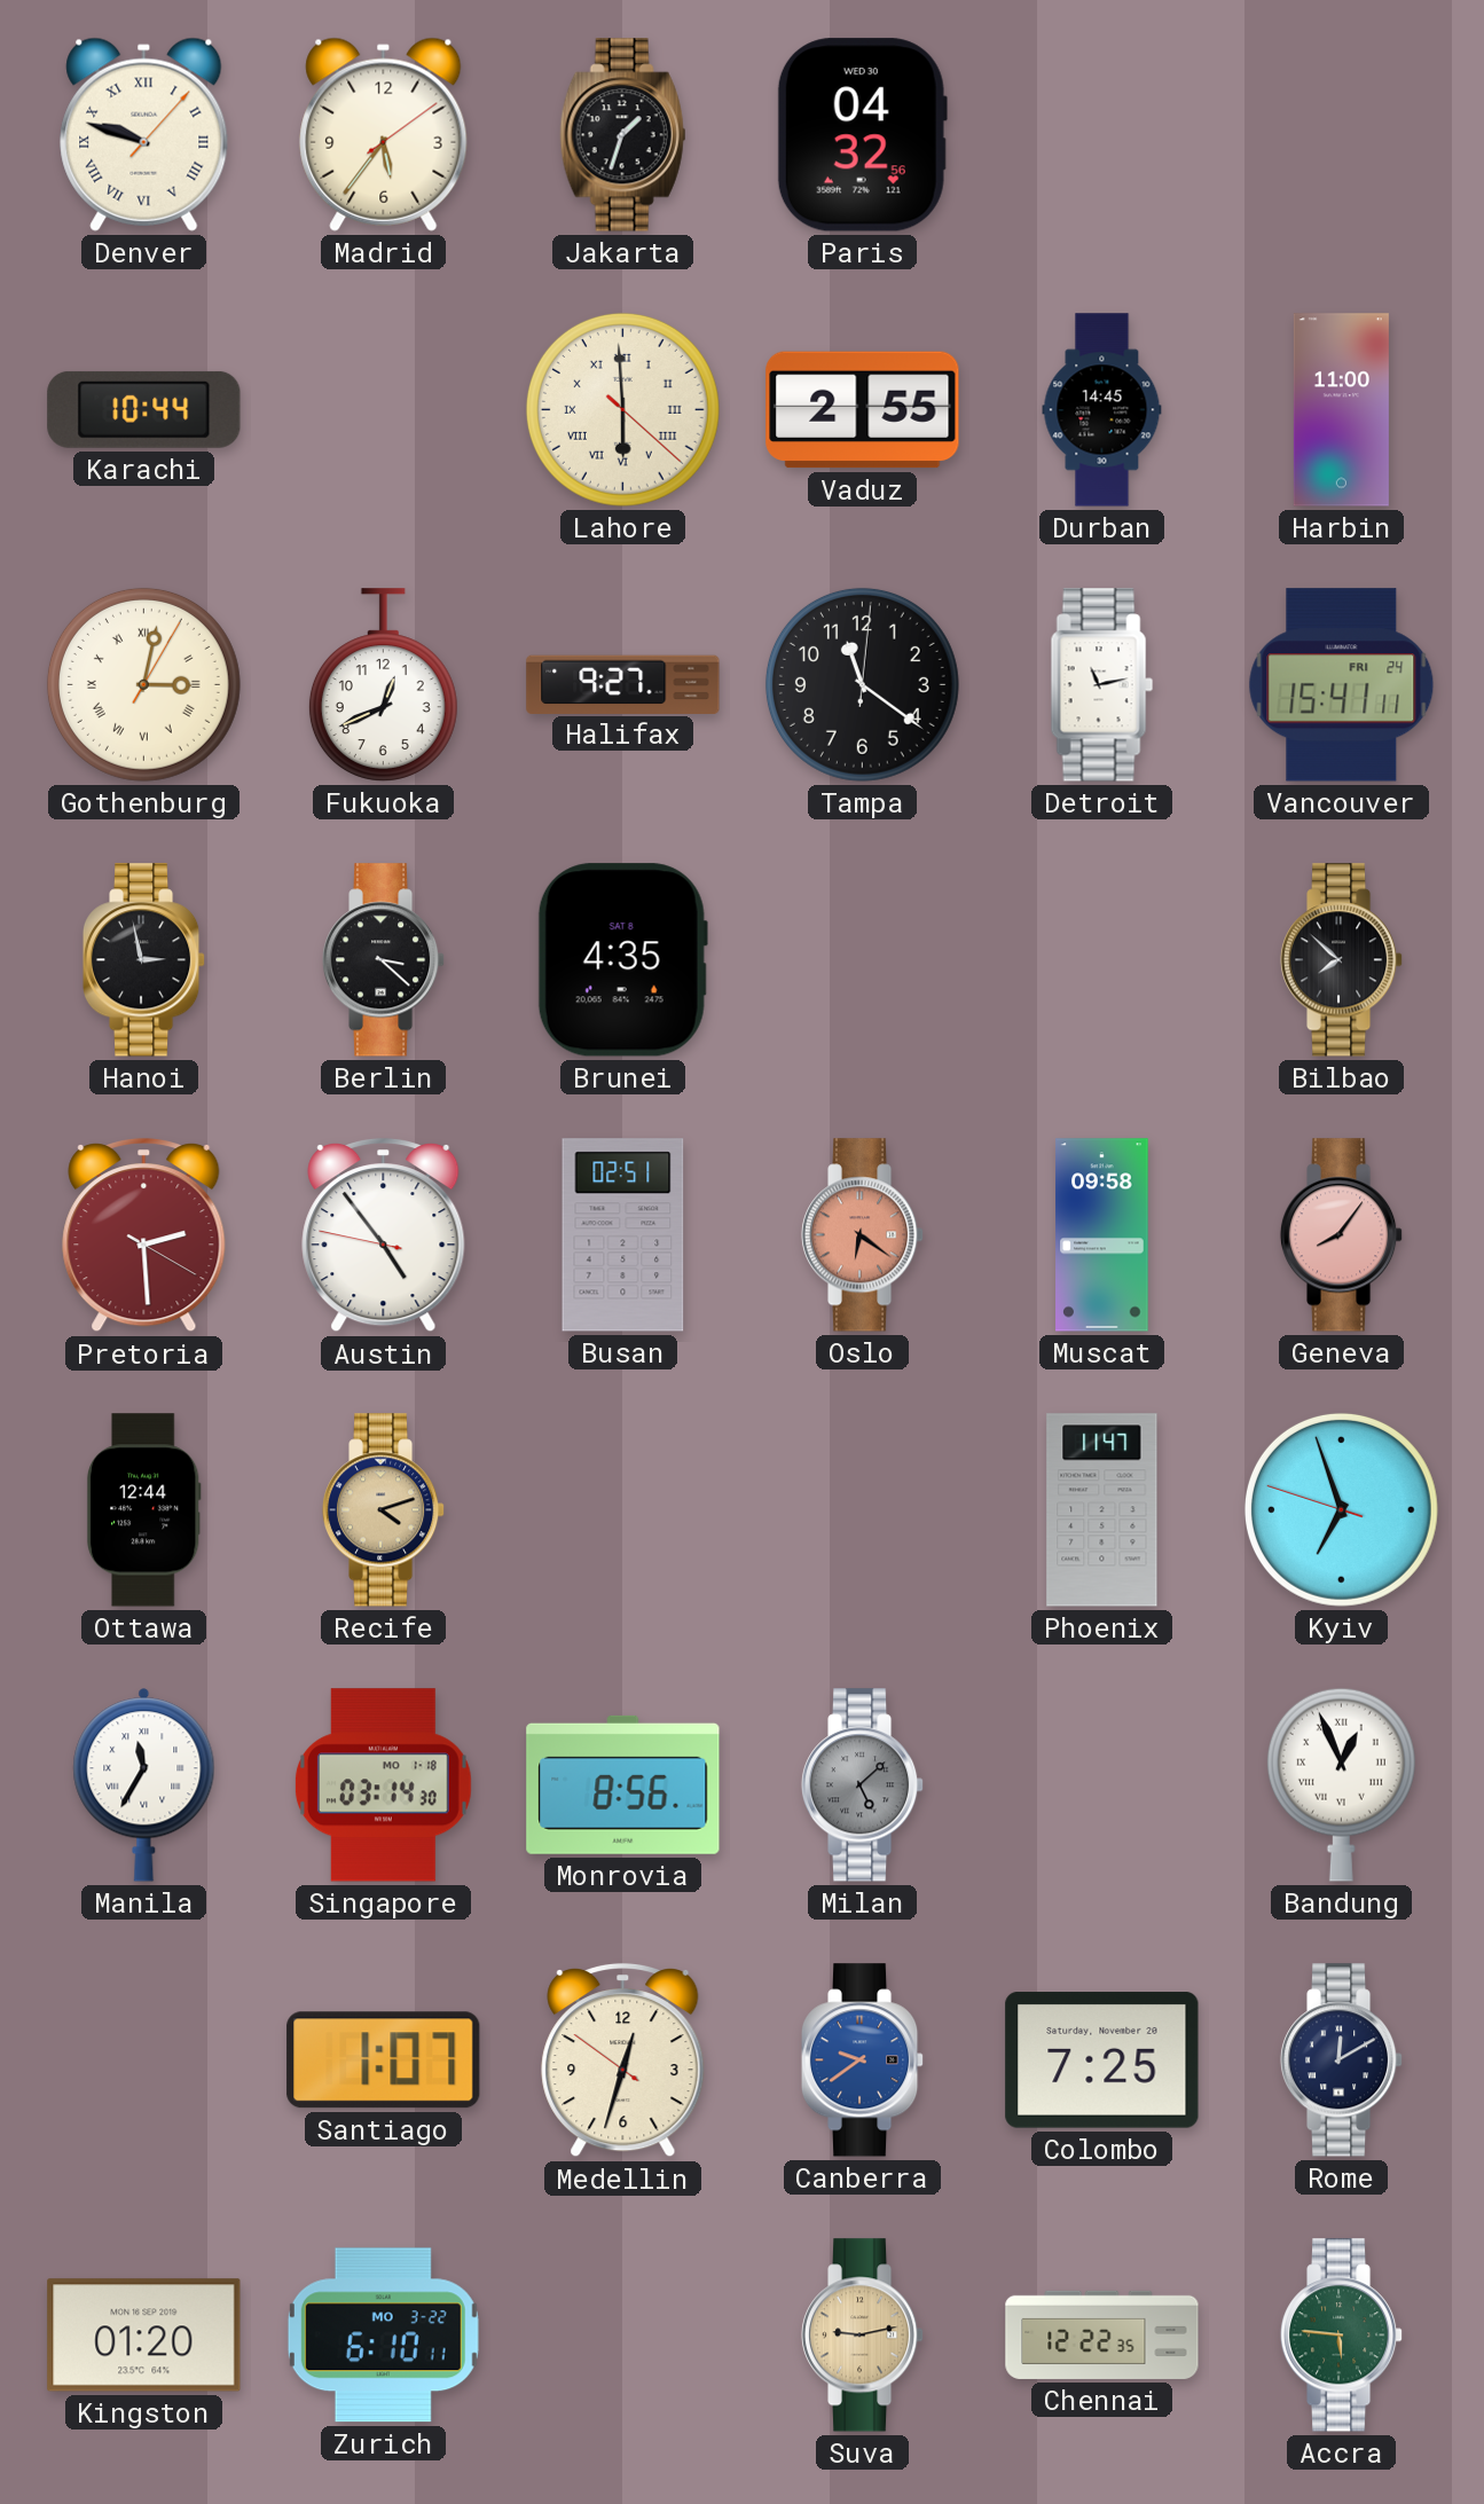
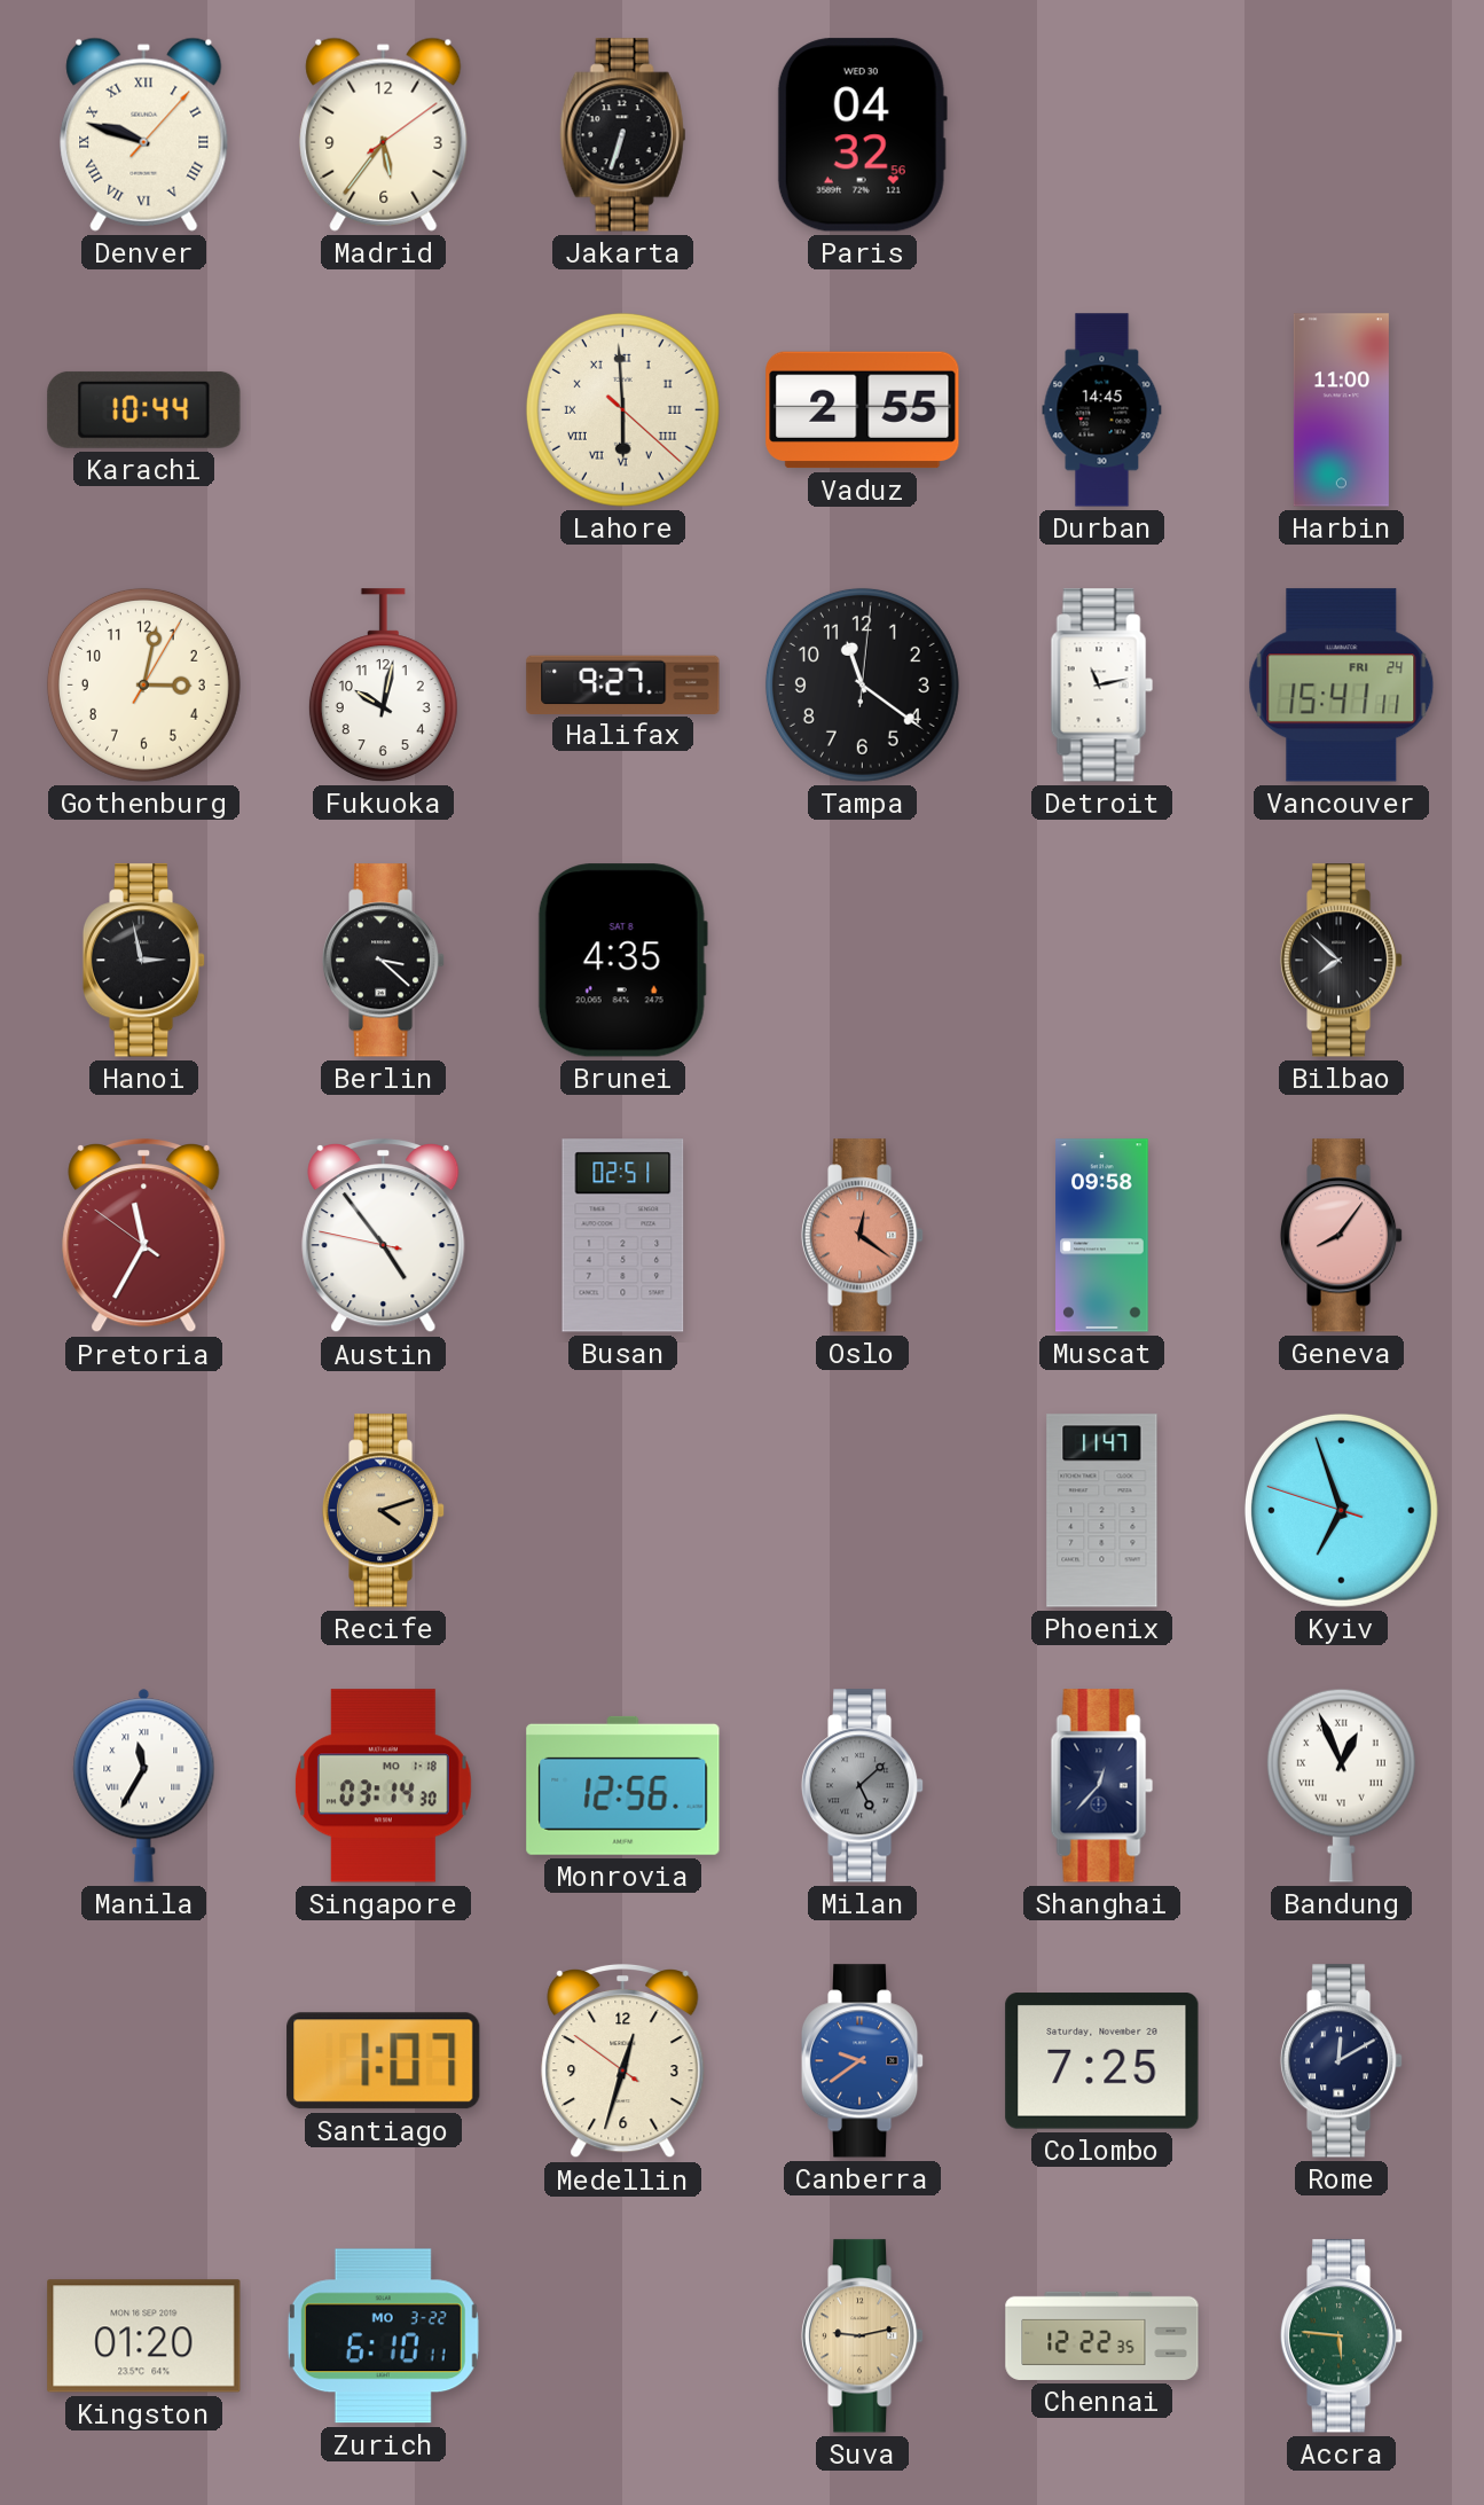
Jakarta: 1:33 -> 6:33
Gothenburg numerals: Roman -> Arabic
Fukuoka: 12:41 -> 10:02
Pretoria: 2:29 -> 11:34
Oslo: 6:21 -> 12:21
Ottawa: 12:44 -> none
Monrovia: 8:56 -> 12:56
Shanghai: none -> 12:37
